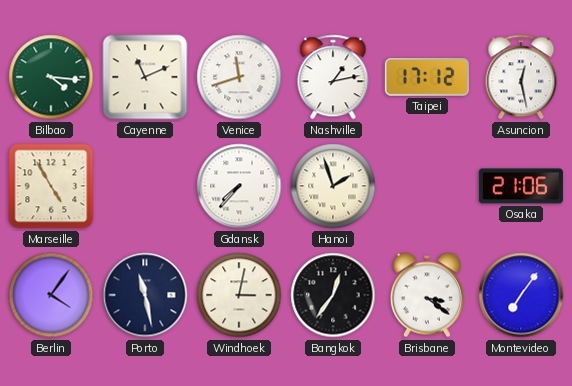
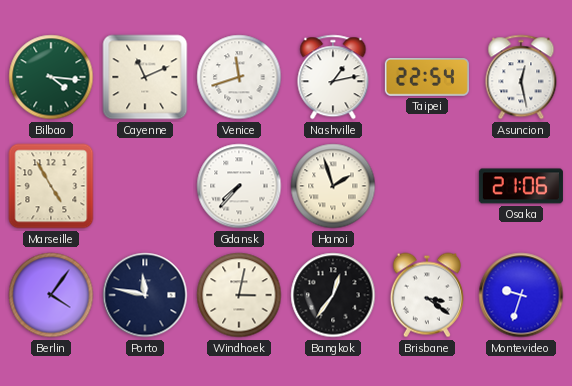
Taipei: 17:12 -> 22:54
Porto: 11:28 -> 11:47
Montevideo: 7:06 -> 9:33
